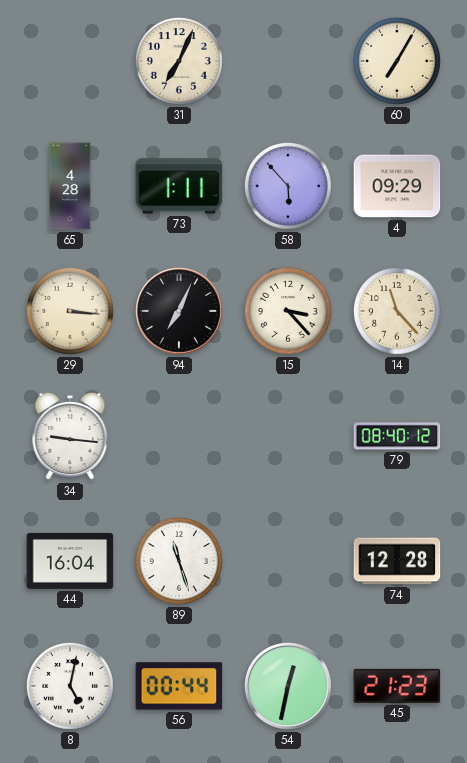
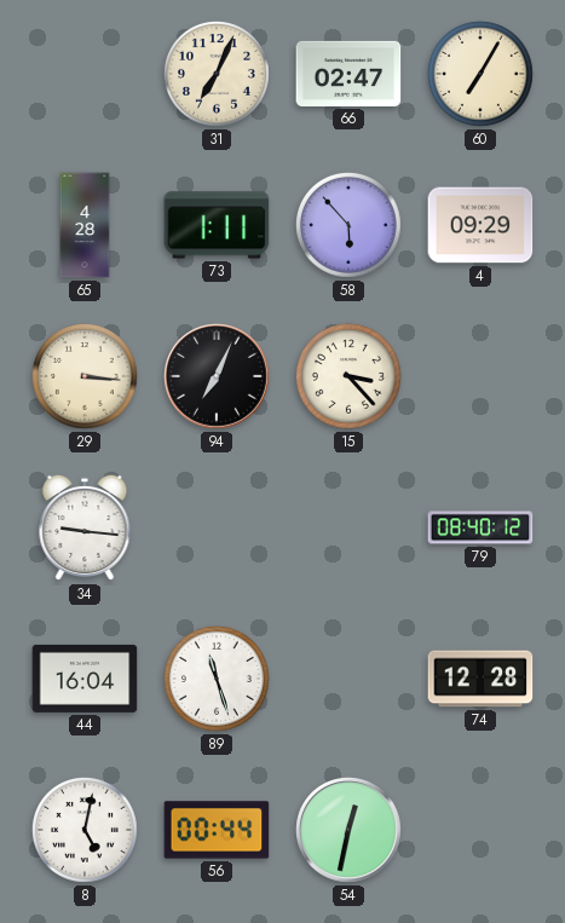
66: none -> 02:47
14: 11:23 -> none
45: 21:23 -> none
